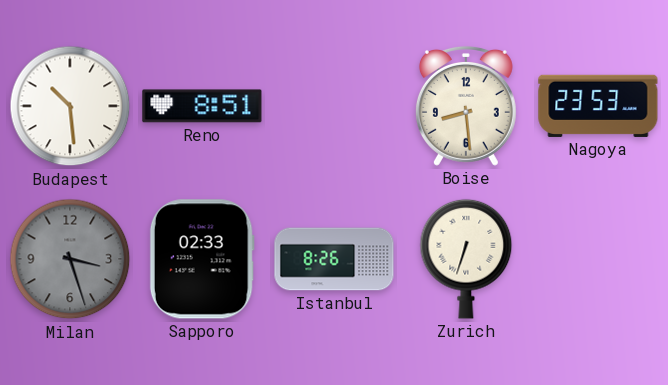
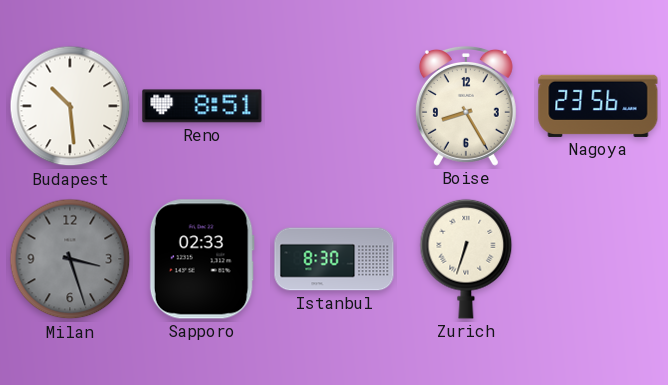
Boise: 8:29 -> 8:25
Nagoya: 23:53 -> 23:56
Istanbul: 8:26 -> 8:30
